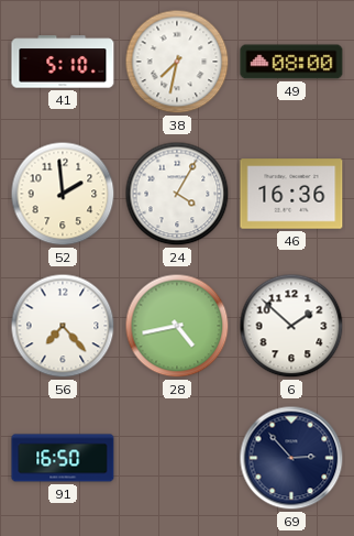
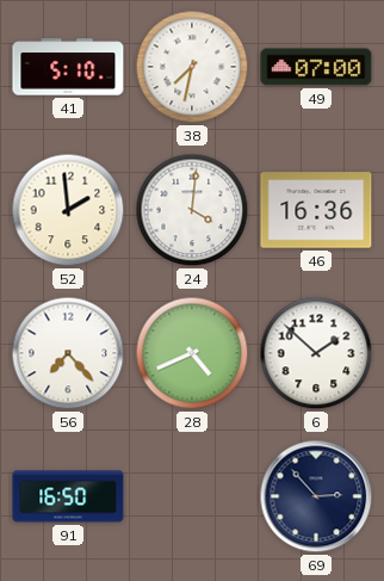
49: 08:00 -> 07:00
24: 4:05 -> 4:01
28: 4:43 -> 4:41
